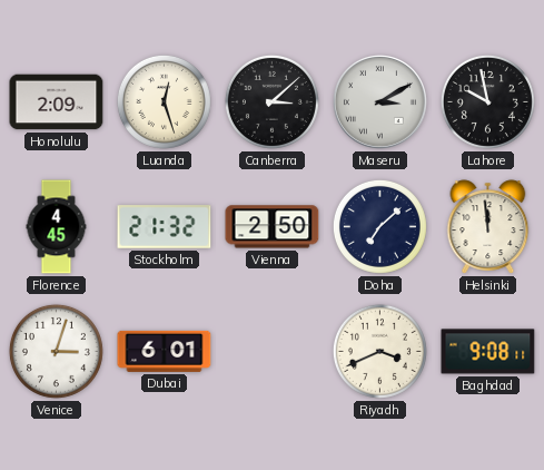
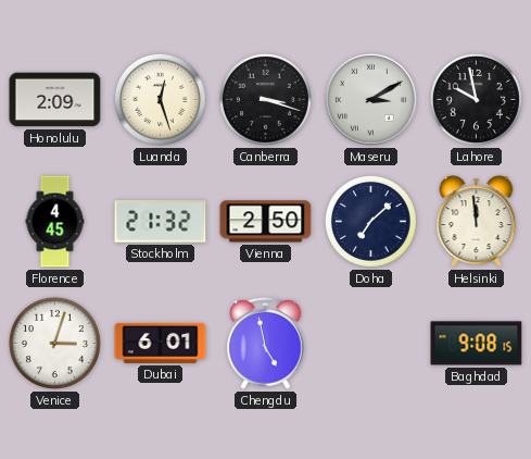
Canberra: 3:08 -> 3:18
Chengdu: none -> 4:58
Riyadh: 3:41 -> none
Baghdad: 9:08:11 -> 9:08:15
